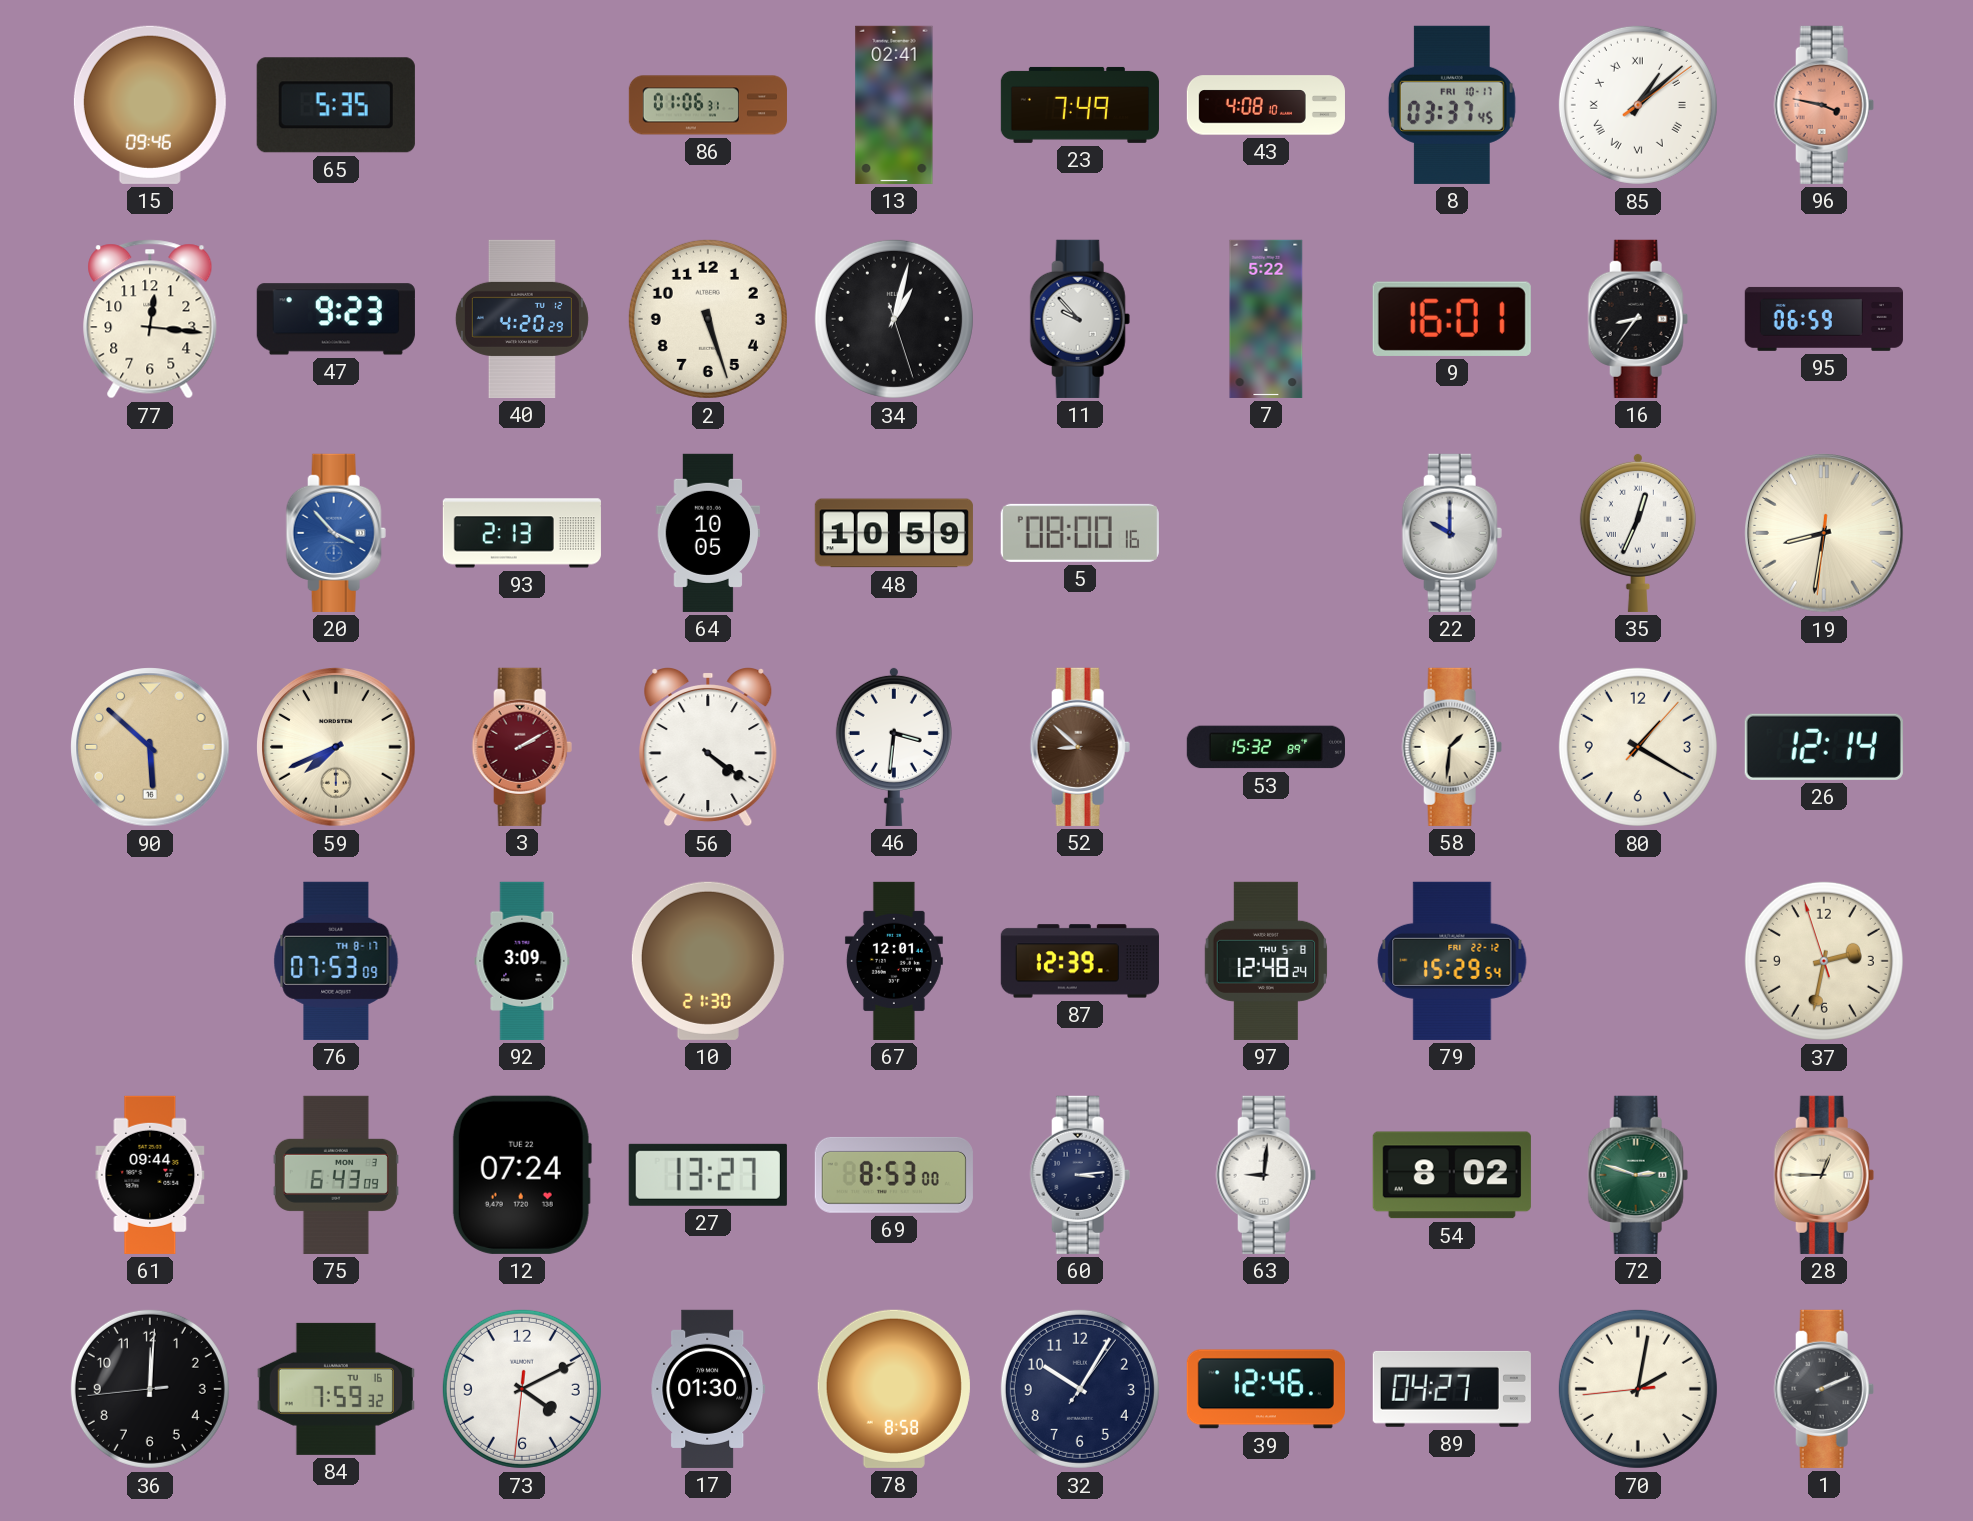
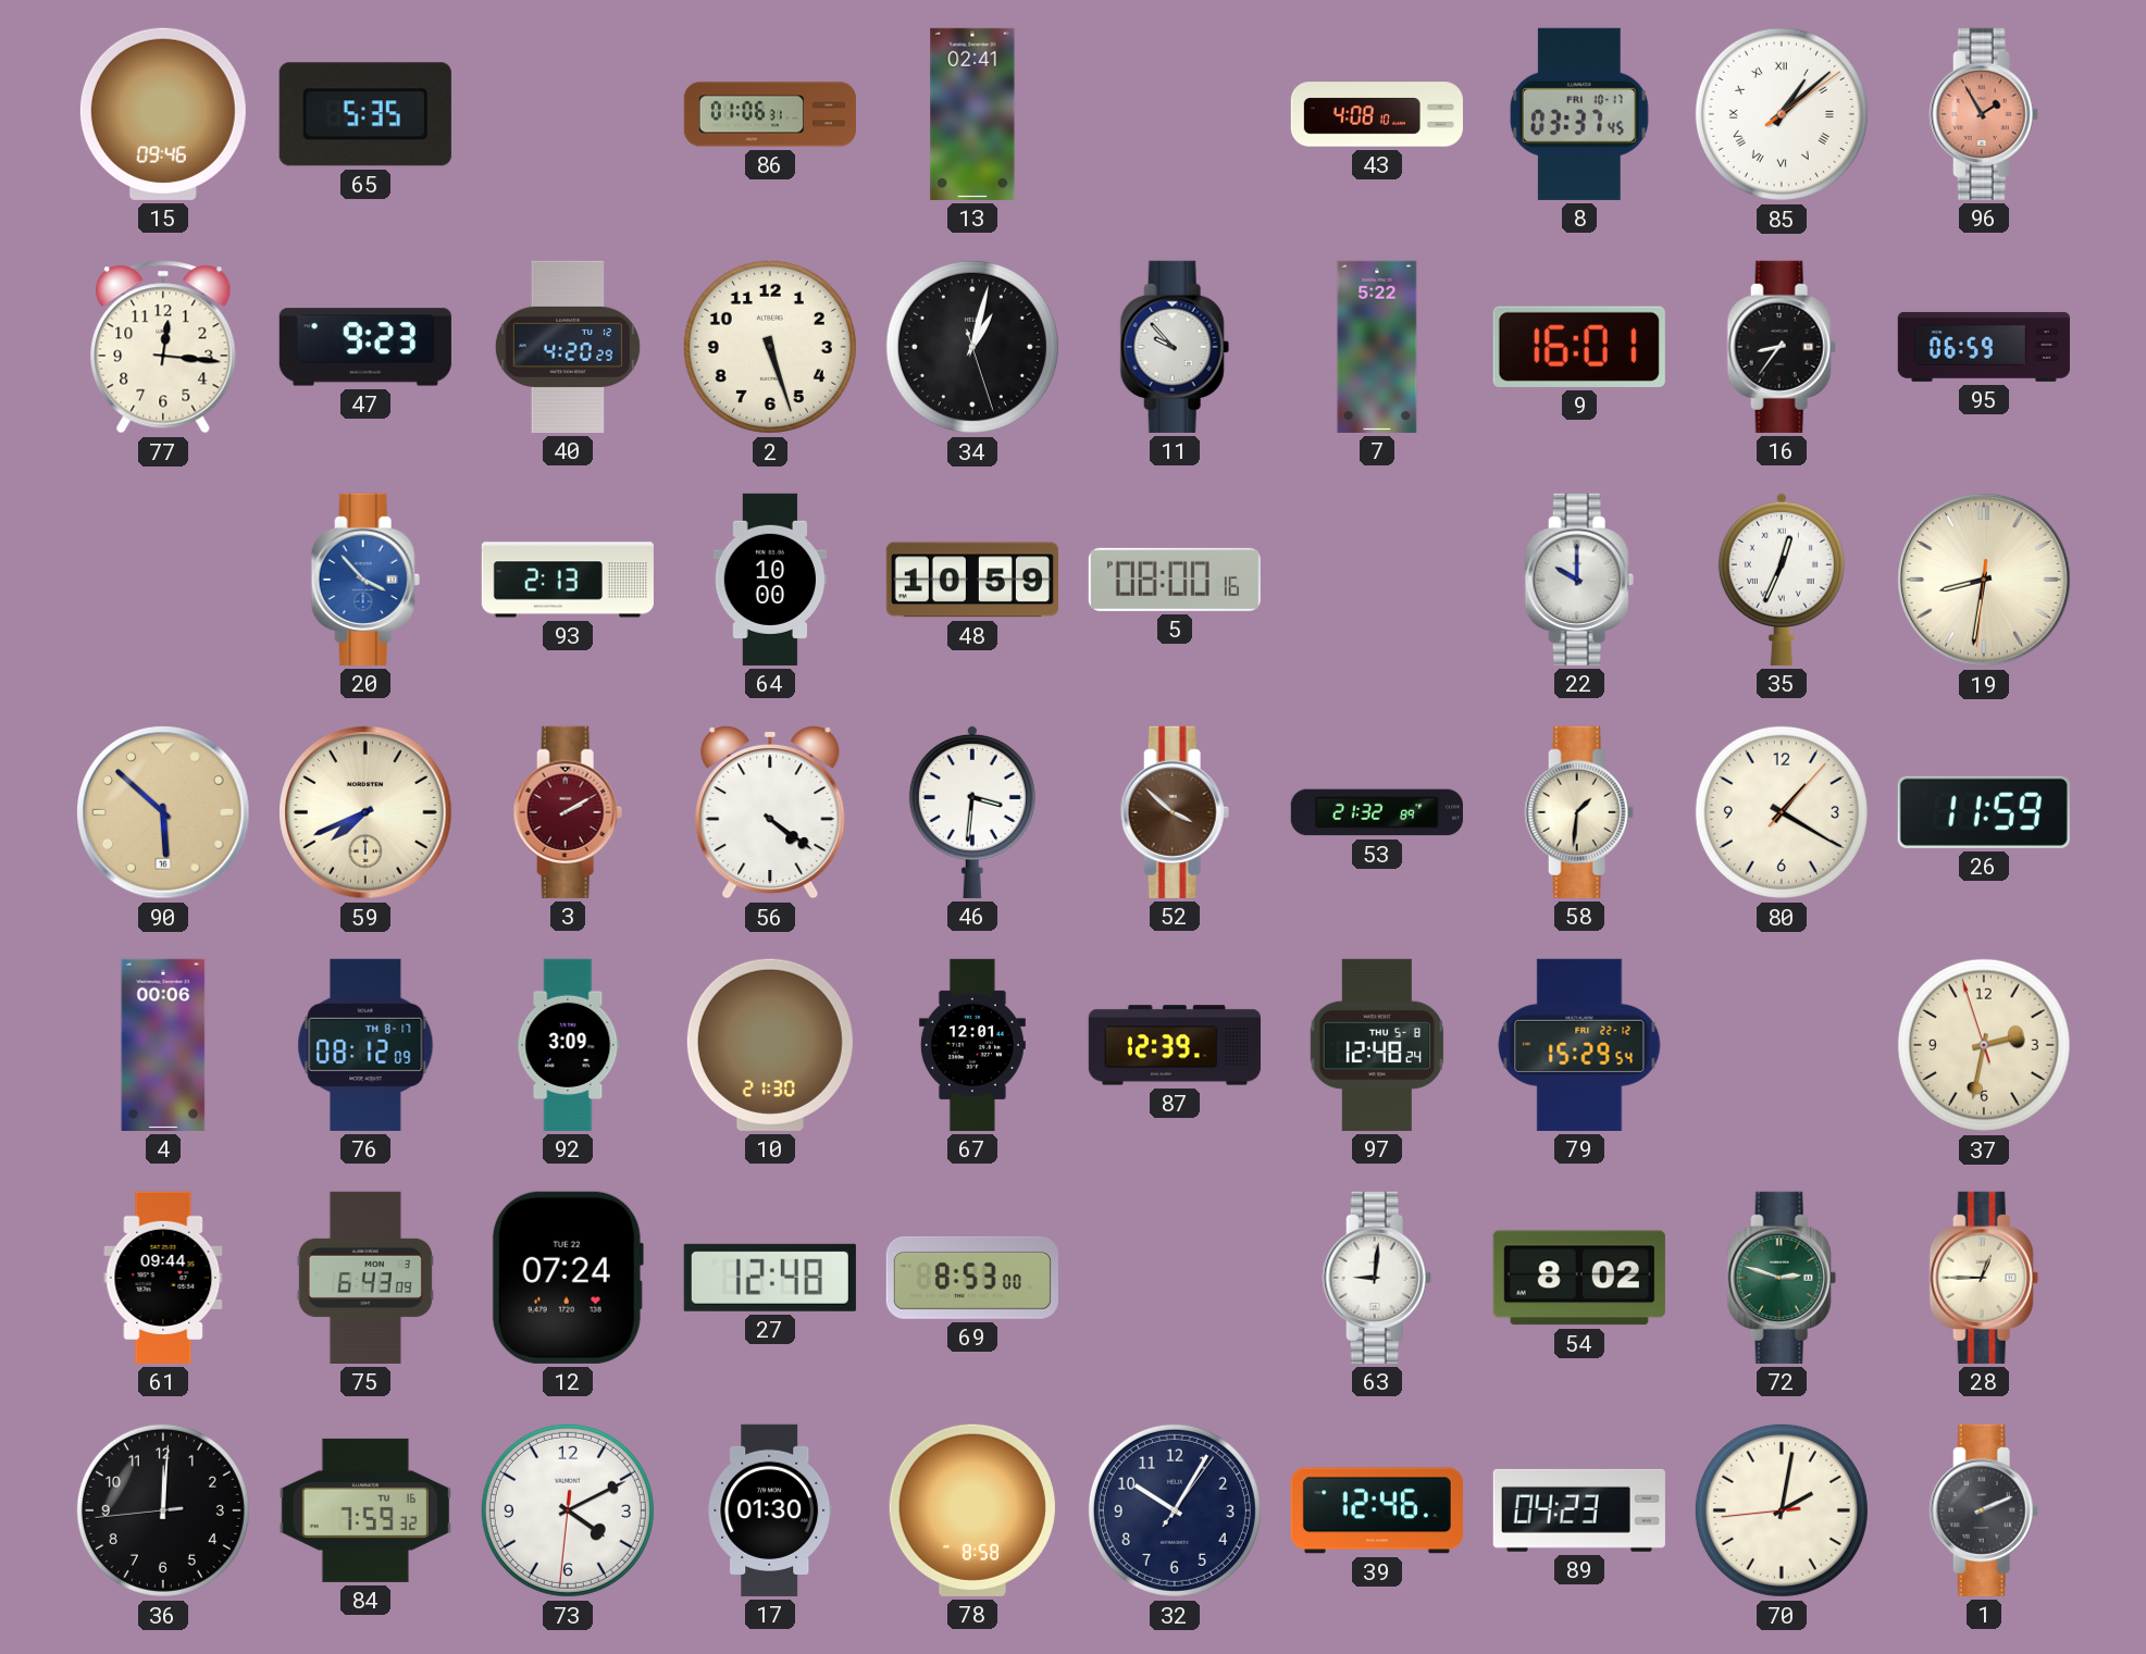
23: 7:49 -> none
96: 3:47 -> 1:55
64: 10:05 -> 10:00
52: 8:52 -> 3:52
53: 15:32 -> 21:32
26: 12:14 -> 11:59
4: none -> 00:06
76: 07:53 -> 08:12
27: 13:27 -> 12:48
60: 3:14 -> none
89: 04:27 -> 04:23
